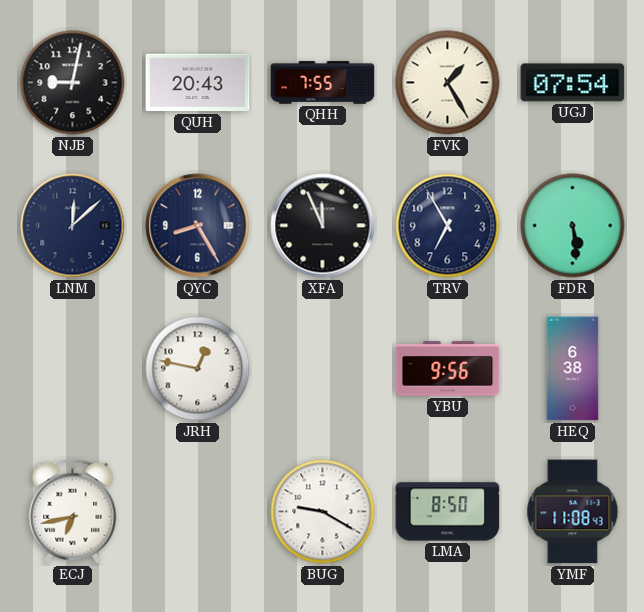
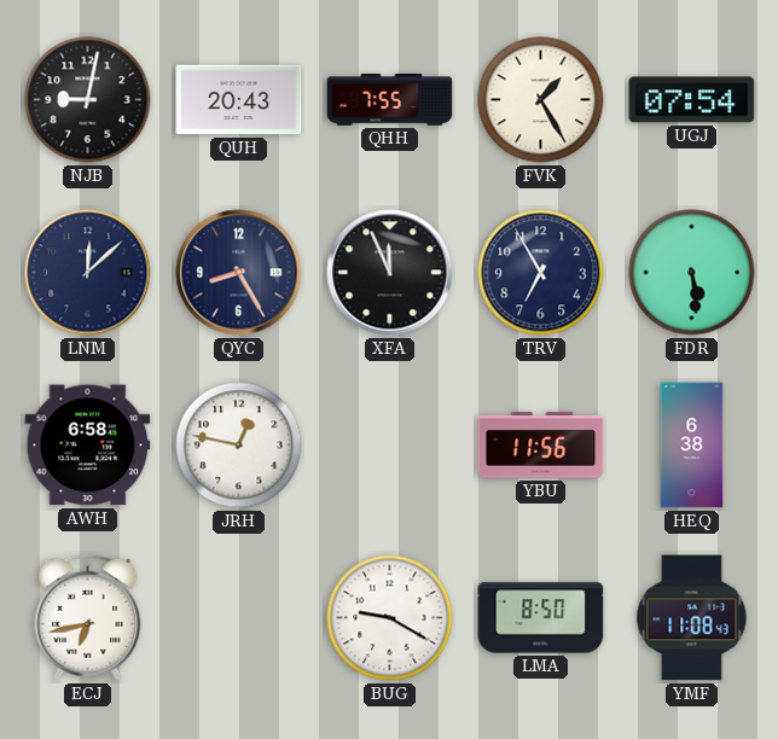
AWH: none -> 6:58
YBU: 9:56 -> 11:56
